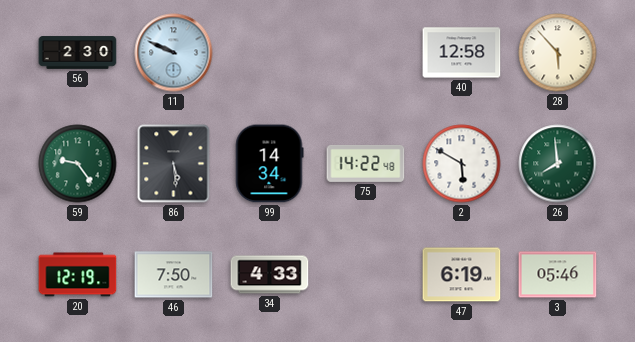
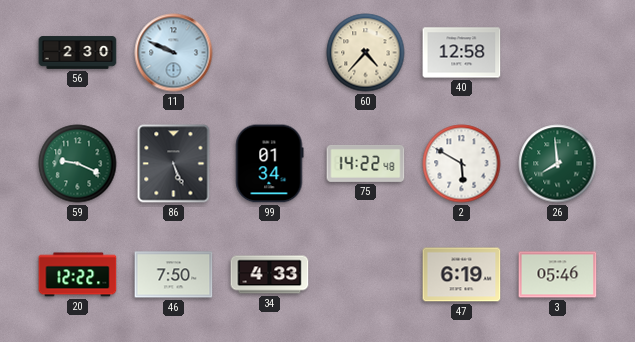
60: none -> 4:37
28: 5:53 -> none
59: 9:24 -> 9:19
86: 5:29 -> 5:26
99: 14:34 -> 01:34
20: 12:19 -> 12:22
